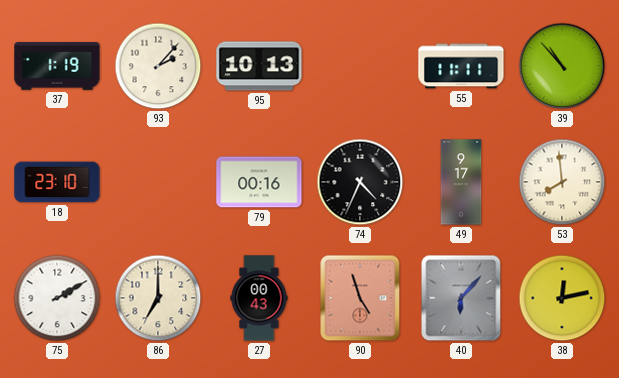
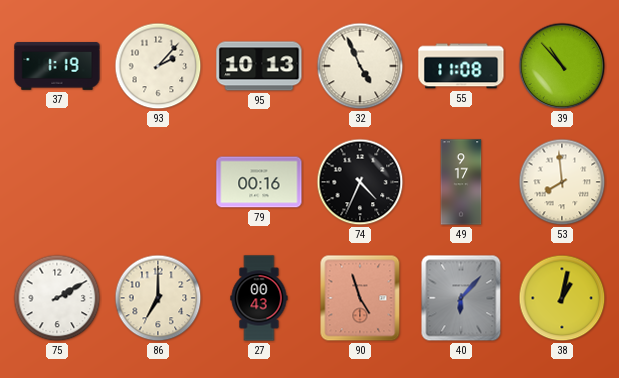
32: none -> 4:56
55: 11:11 -> 11:08
18: 23:10 -> none
38: 12:13 -> 1:02
